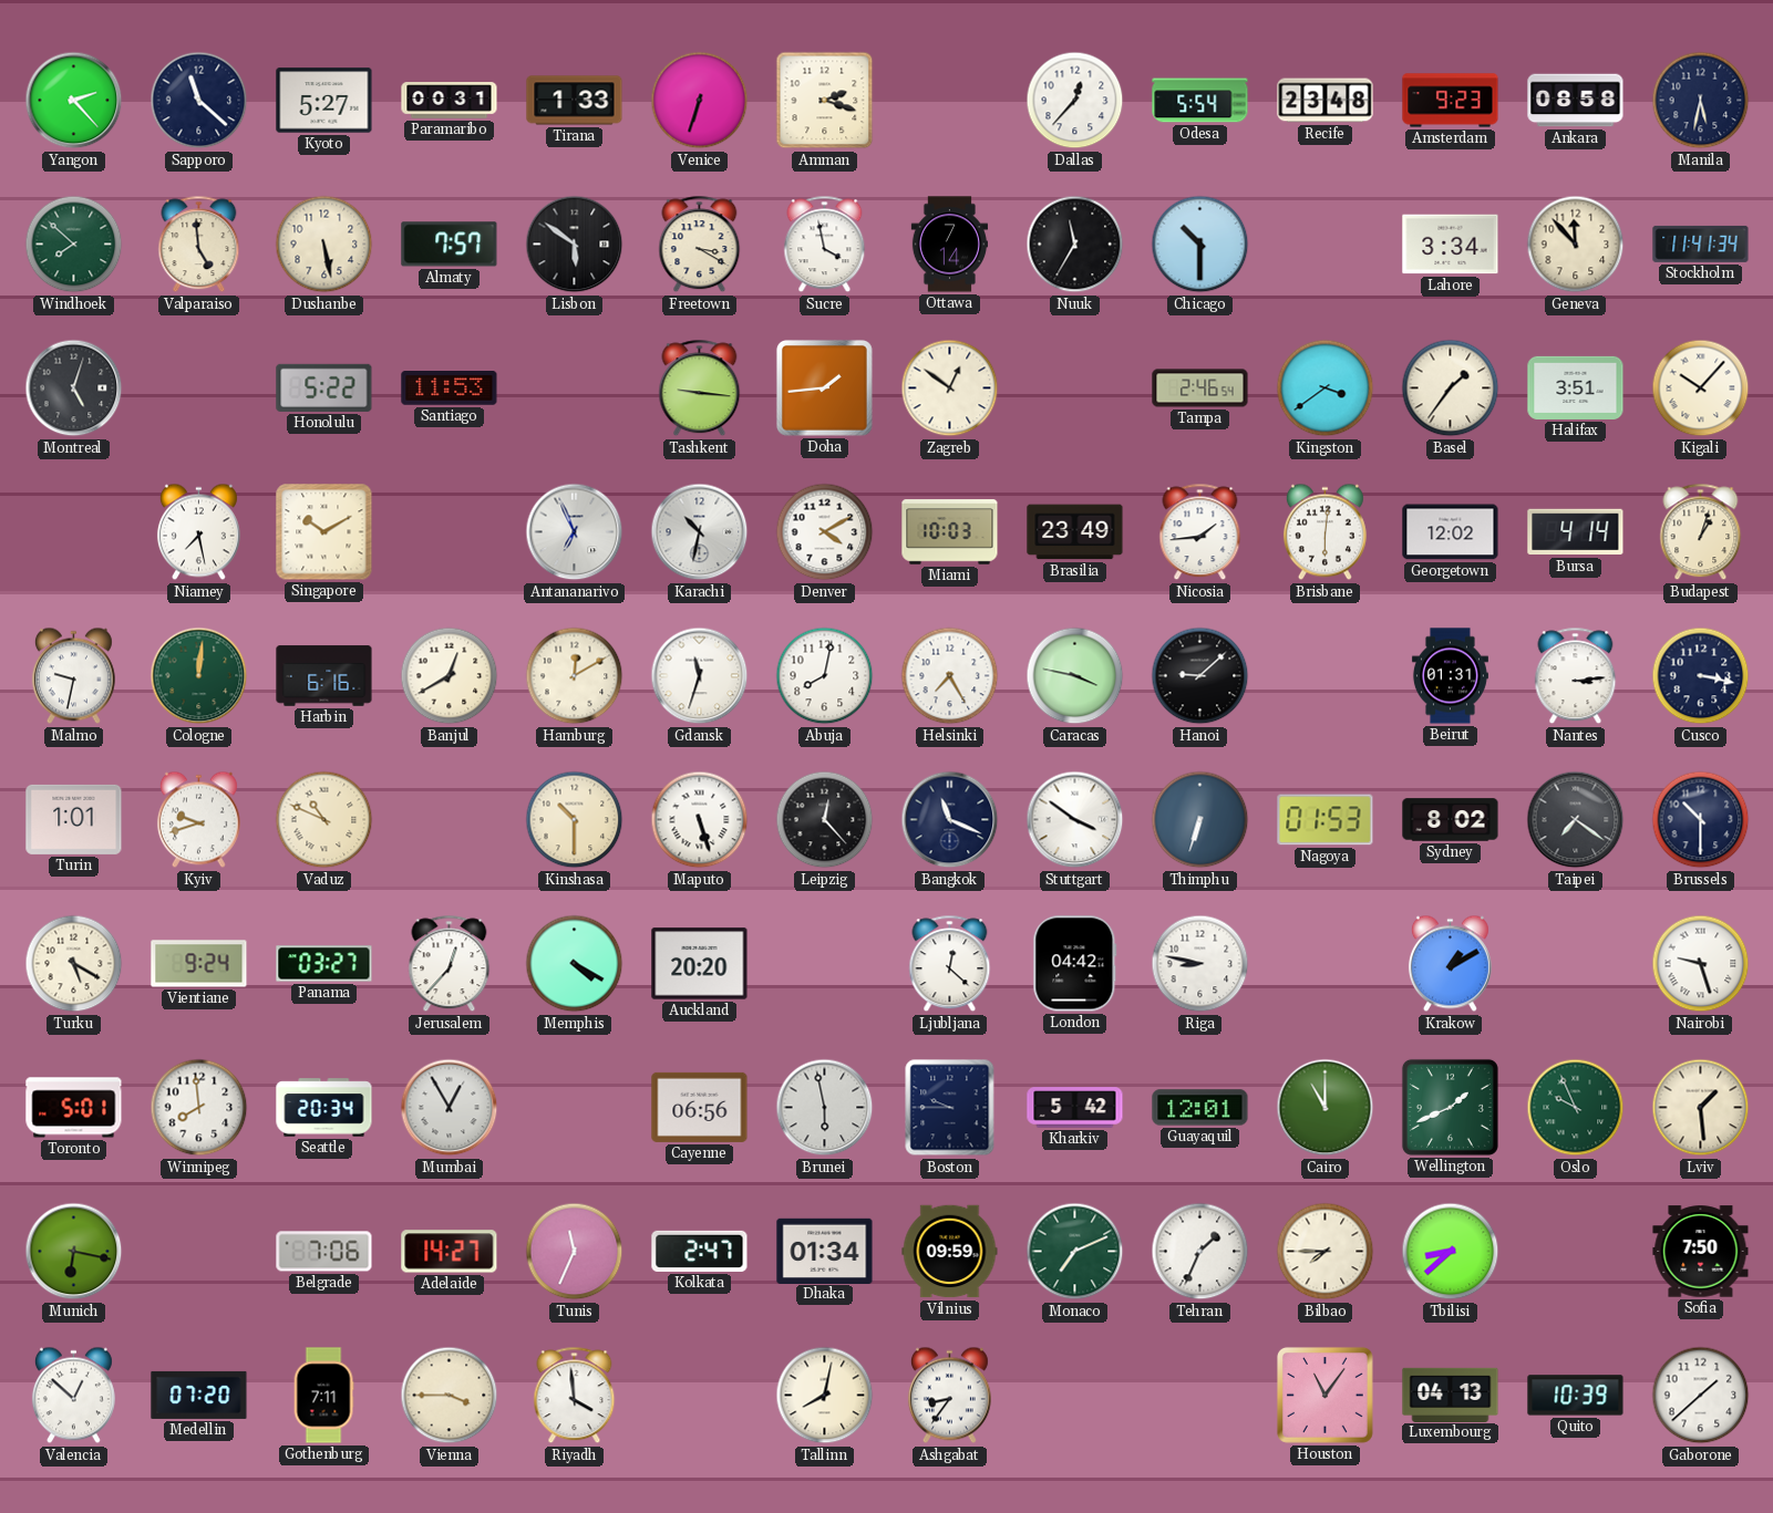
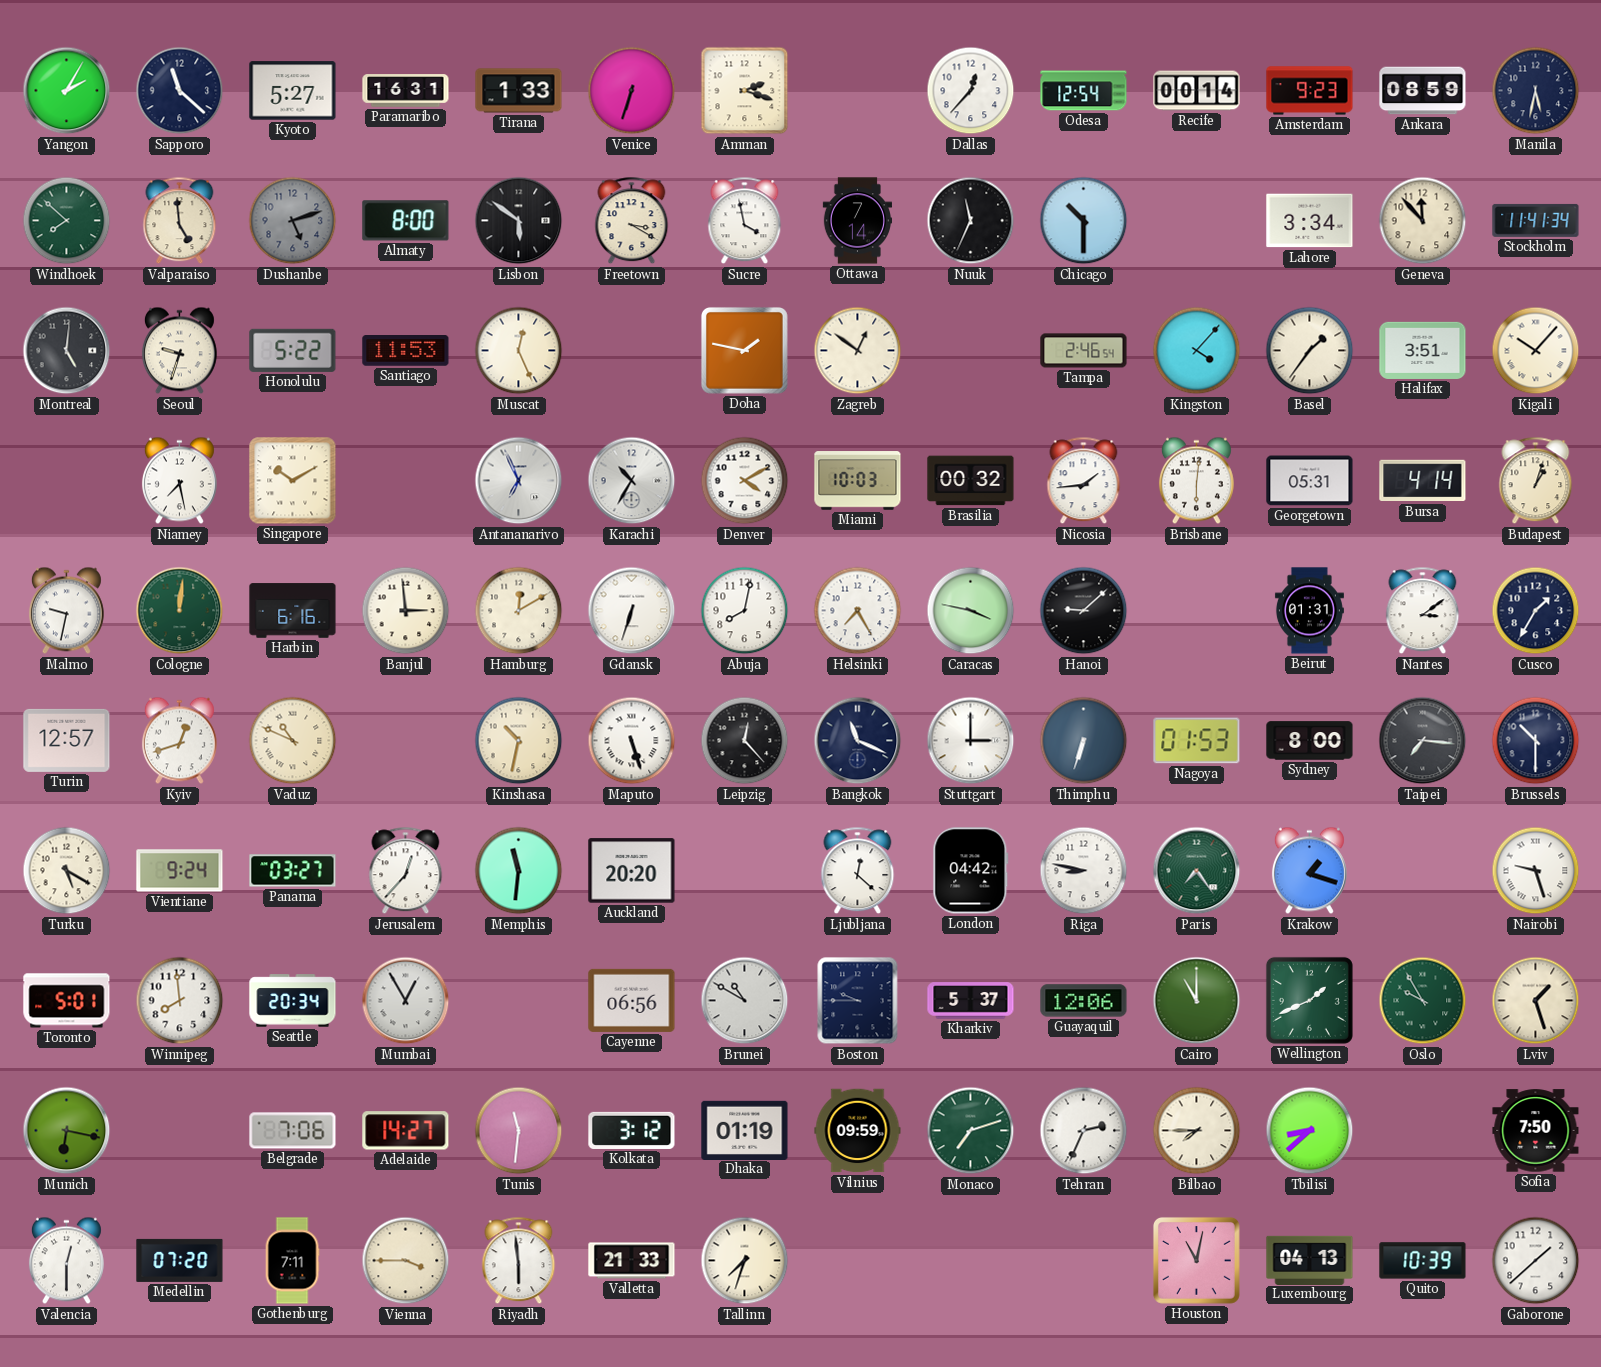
Yangon: 2:23 -> 2:05
Paramaribo: 00:31 -> 16:31
Odesa: 5:54 -> 12:54
Recife: 23:48 -> 00:14
Ankara: 08:58 -> 08:59
Dushanbe: 5:28 -> 5:12
Dushanbe dial: cream -> grey
Almaty: 7:57 -> 8:00
Nuuk: 11:35 -> 11:34
Montreal: 5:03 -> 5:01
Seoul: none -> 9:33
Muscat: none -> 12:26
Tashkent: 9:16 -> none
Doha: 1:44 -> 1:47
Kingston: 3:39 -> 4:07
Karachi: 10:32 -> 10:35
Brasilia: 23:49 -> 00:32
Georgetown: 12:02 -> 05:31
Banjul: 12:40 -> 2:59
Gdansk: 11:33 -> 6:33
Nantes: 3:14 -> 3:09
Cusco: 3:17 -> 1:35
Turin: 1:01 -> 12:57
Kyiv: 9:42 -> 12:42
Kinshasa: 10:30 -> 10:32
Stuttgart: 3:51 -> 3:00
Sydney: 8:02 -> 8:00
Taipei: 7:21 -> 7:16
Memphis: 4:20 -> 11:31
Paris: none -> 7:24
Krakow: 1:10 -> 1:18
Brunei: 5:58 -> 10:50
Kharkiv: 5:42 -> 5:37
Guayaquil: 12:01 -> 12:06
Oslo: 9:56 -> 9:55
Lviv: 1:29 -> 1:27
Tunis: 11:34 -> 11:31
Kolkata: 2:47 -> 3:12
Dhaka: 01:34 -> 01:19
Monaco: 7:11 -> 7:12
Tehran: 1:34 -> 2:34
Valencia: 12:52 -> 12:30
Riyadh: 3:59 -> 5:59
Valletta: none -> 21:33
Tallinn: 8:02 -> 7:33
Ashgabat: 8:36 -> none
Houston: 11:06 -> 11:02
